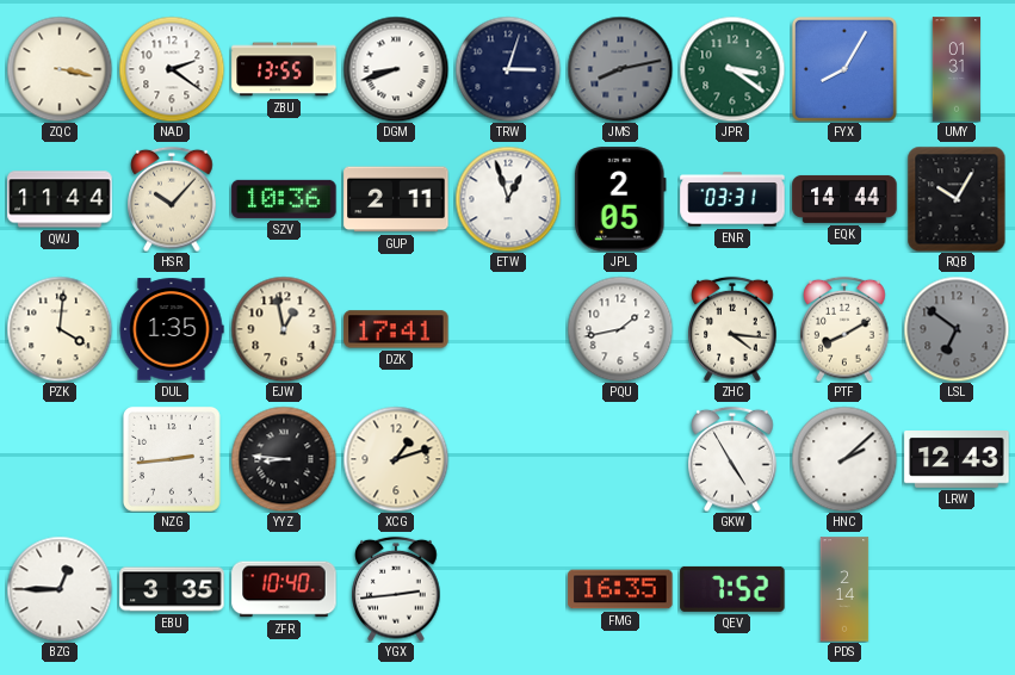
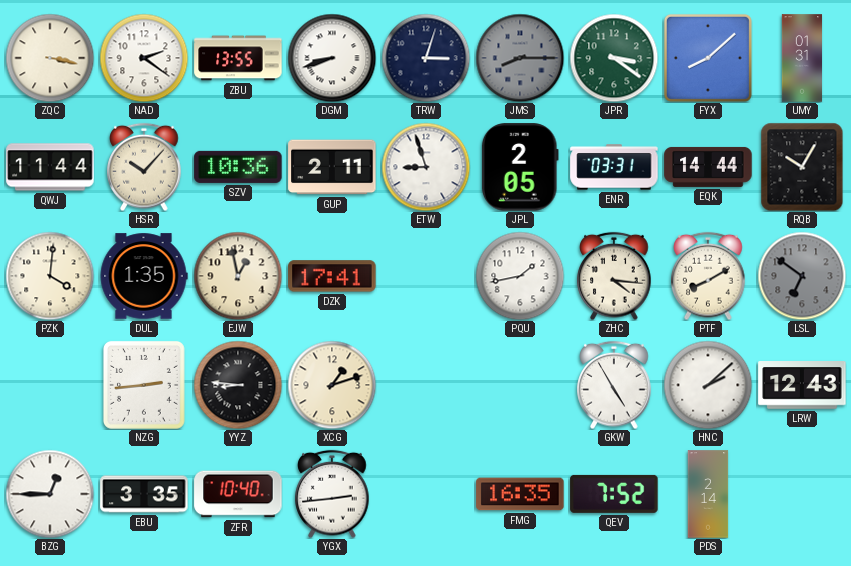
JMS: 8:13 -> 8:15
FYX: 8:05 -> 8:08
ETW: 12:57 -> 8:57
